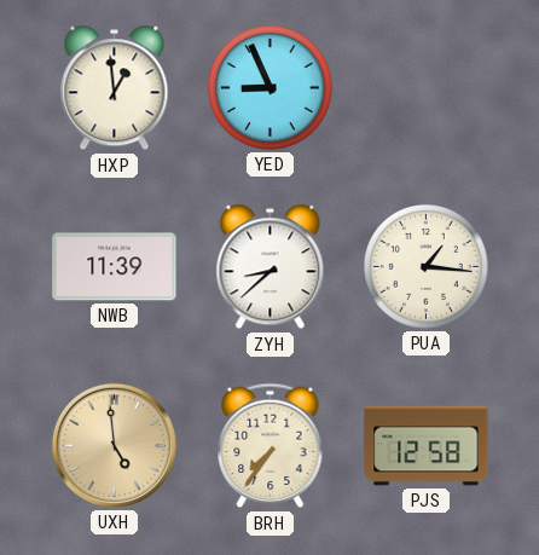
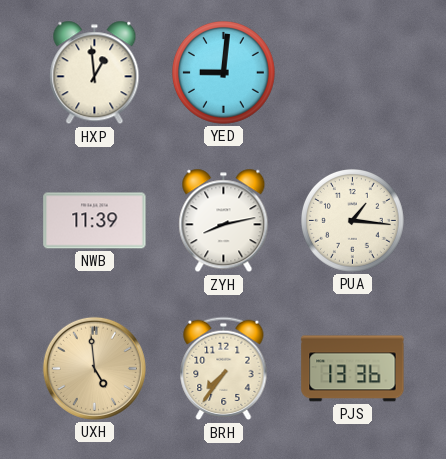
YED: 8:56 -> 9:01
ZYH: 8:38 -> 8:13
PJS: 12:58 -> 13:36
